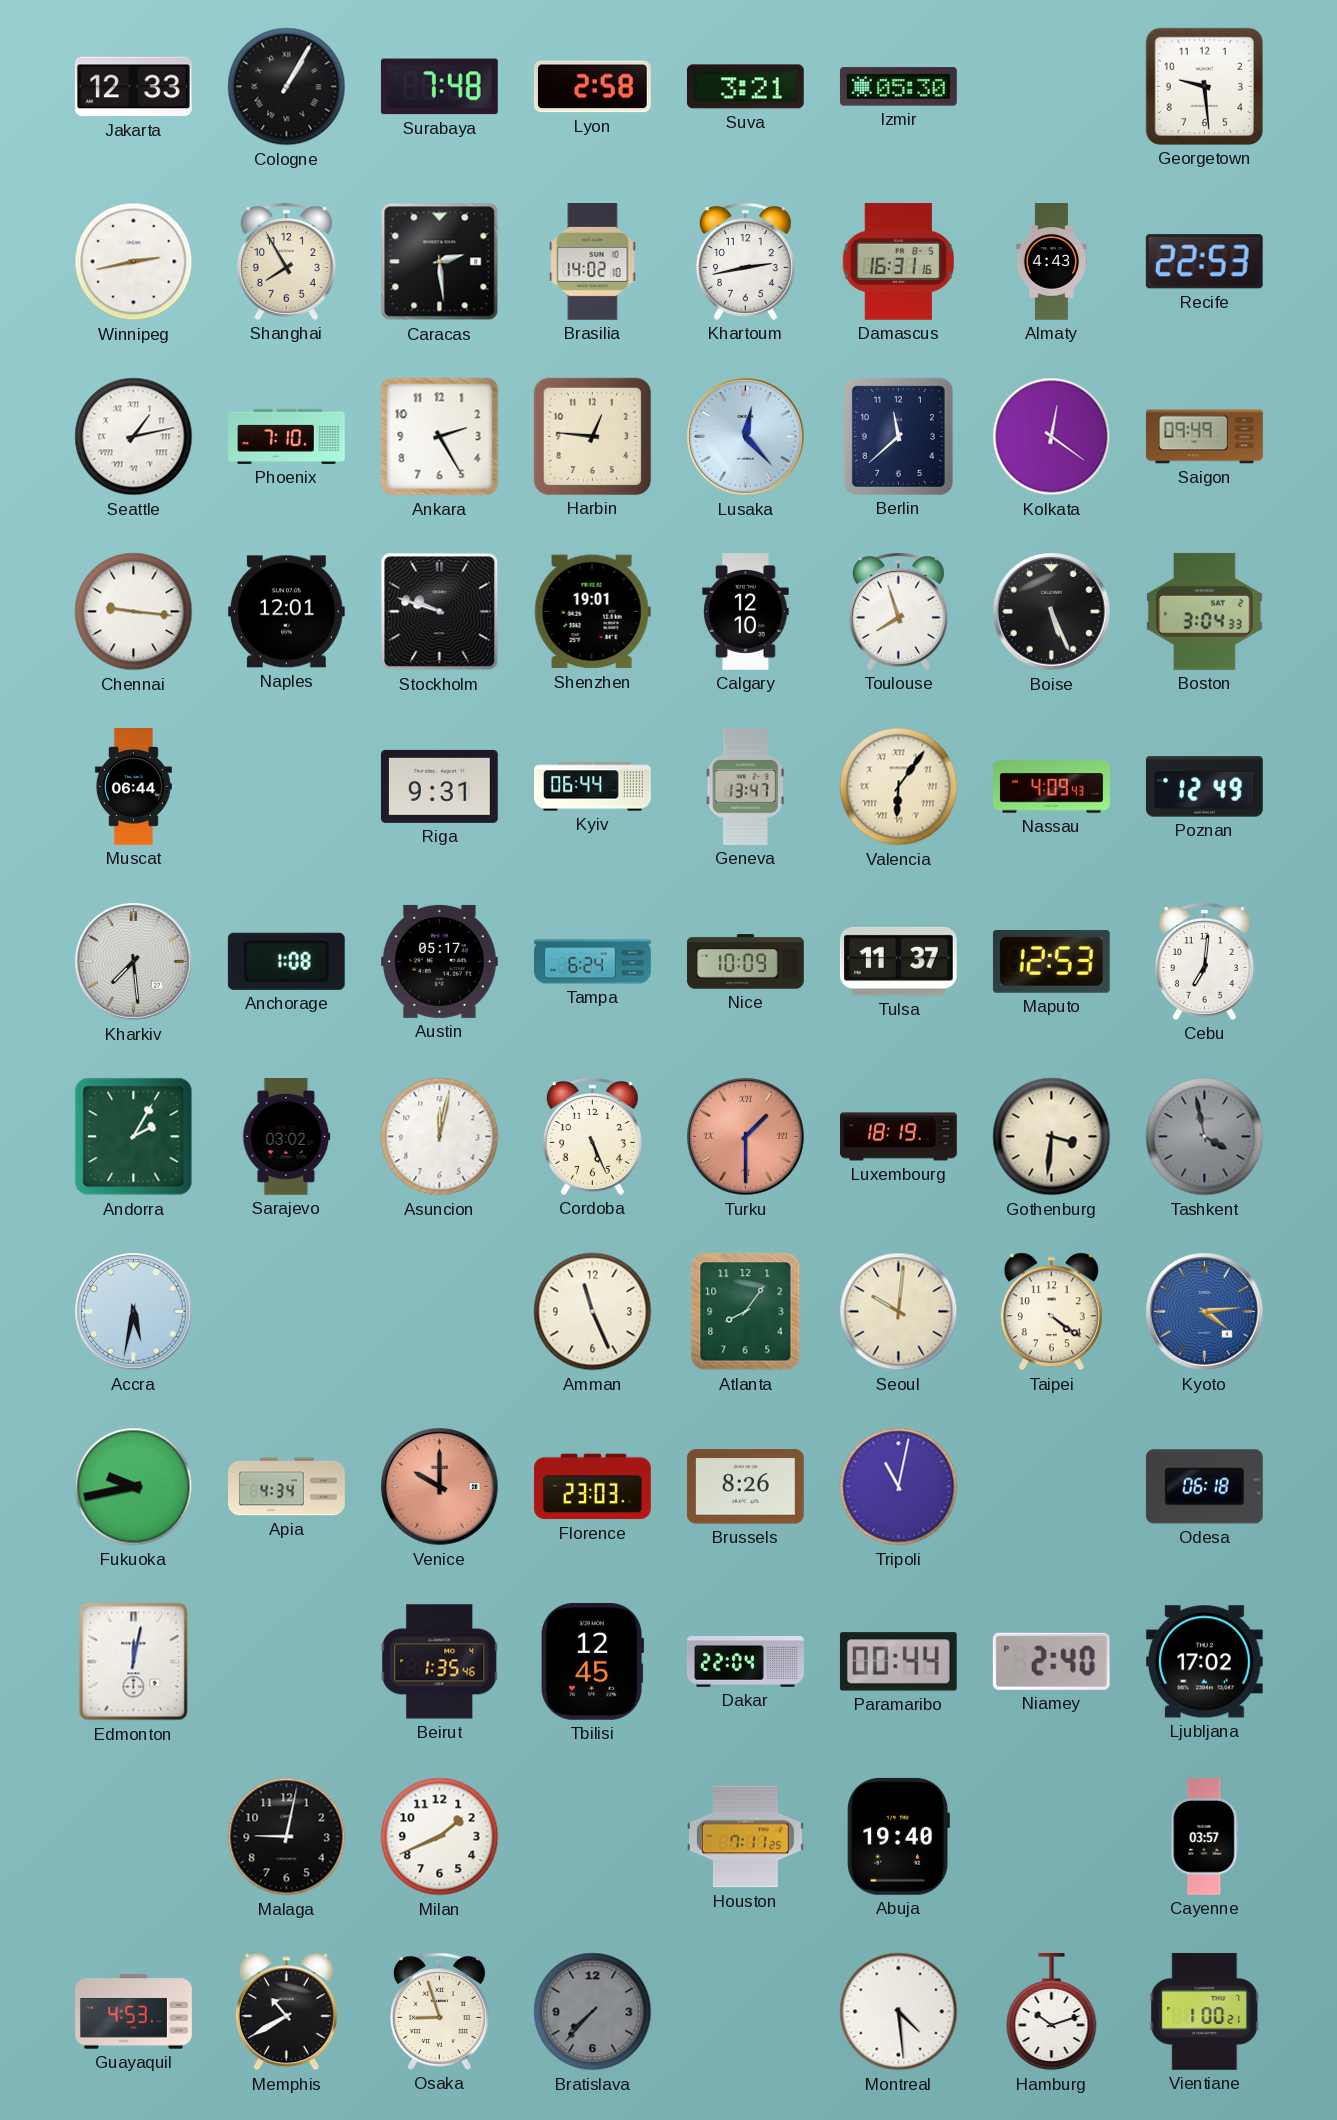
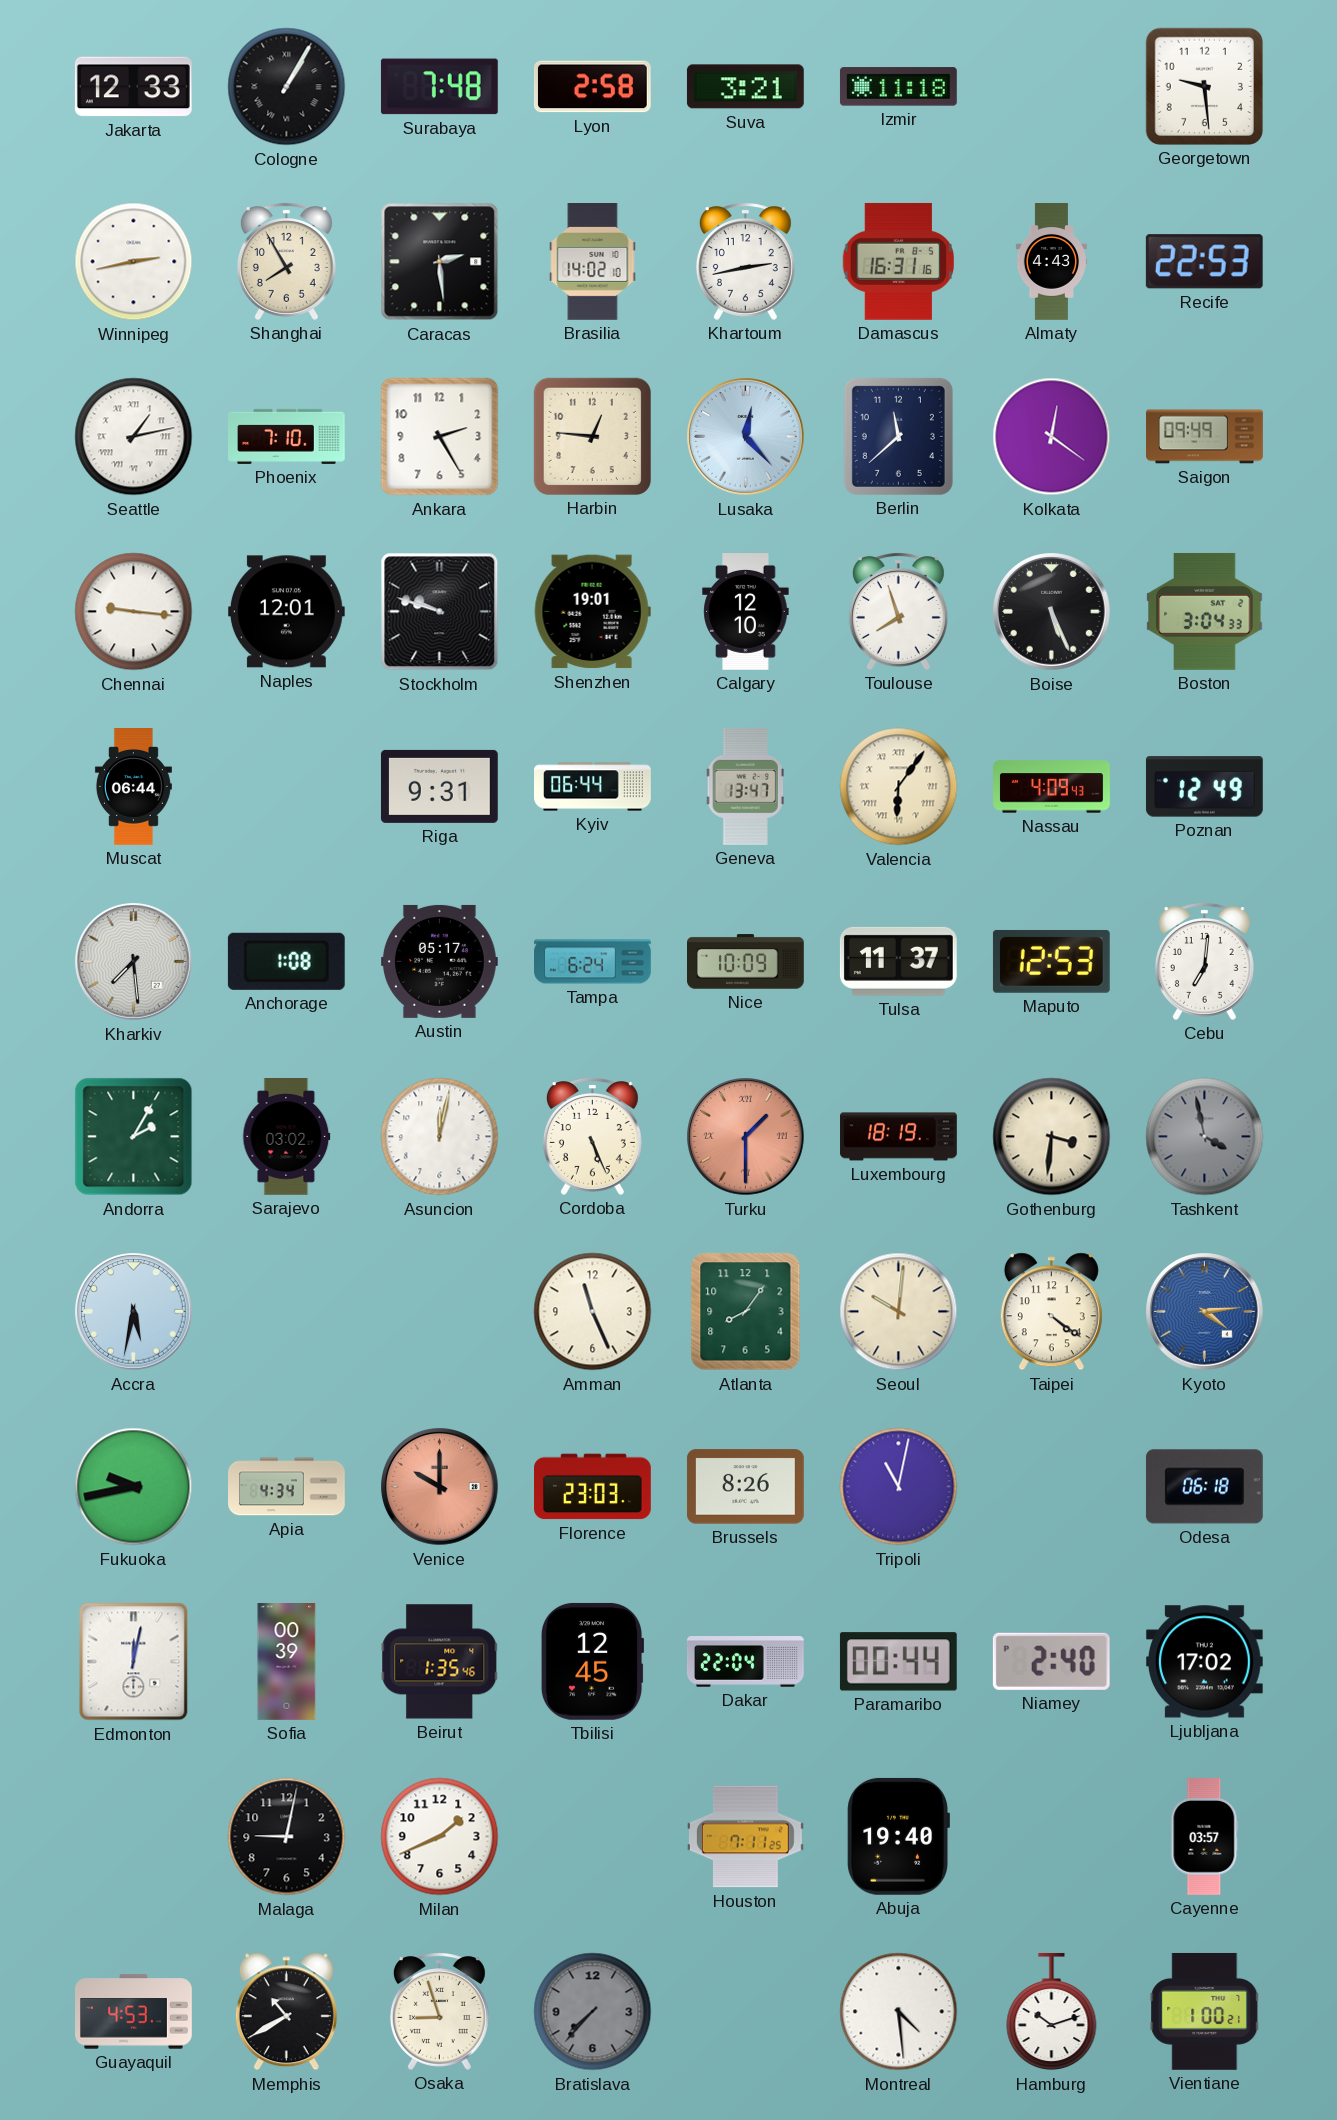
Izmir: 05:30 -> 11:18
Sofia: none -> 00:39
